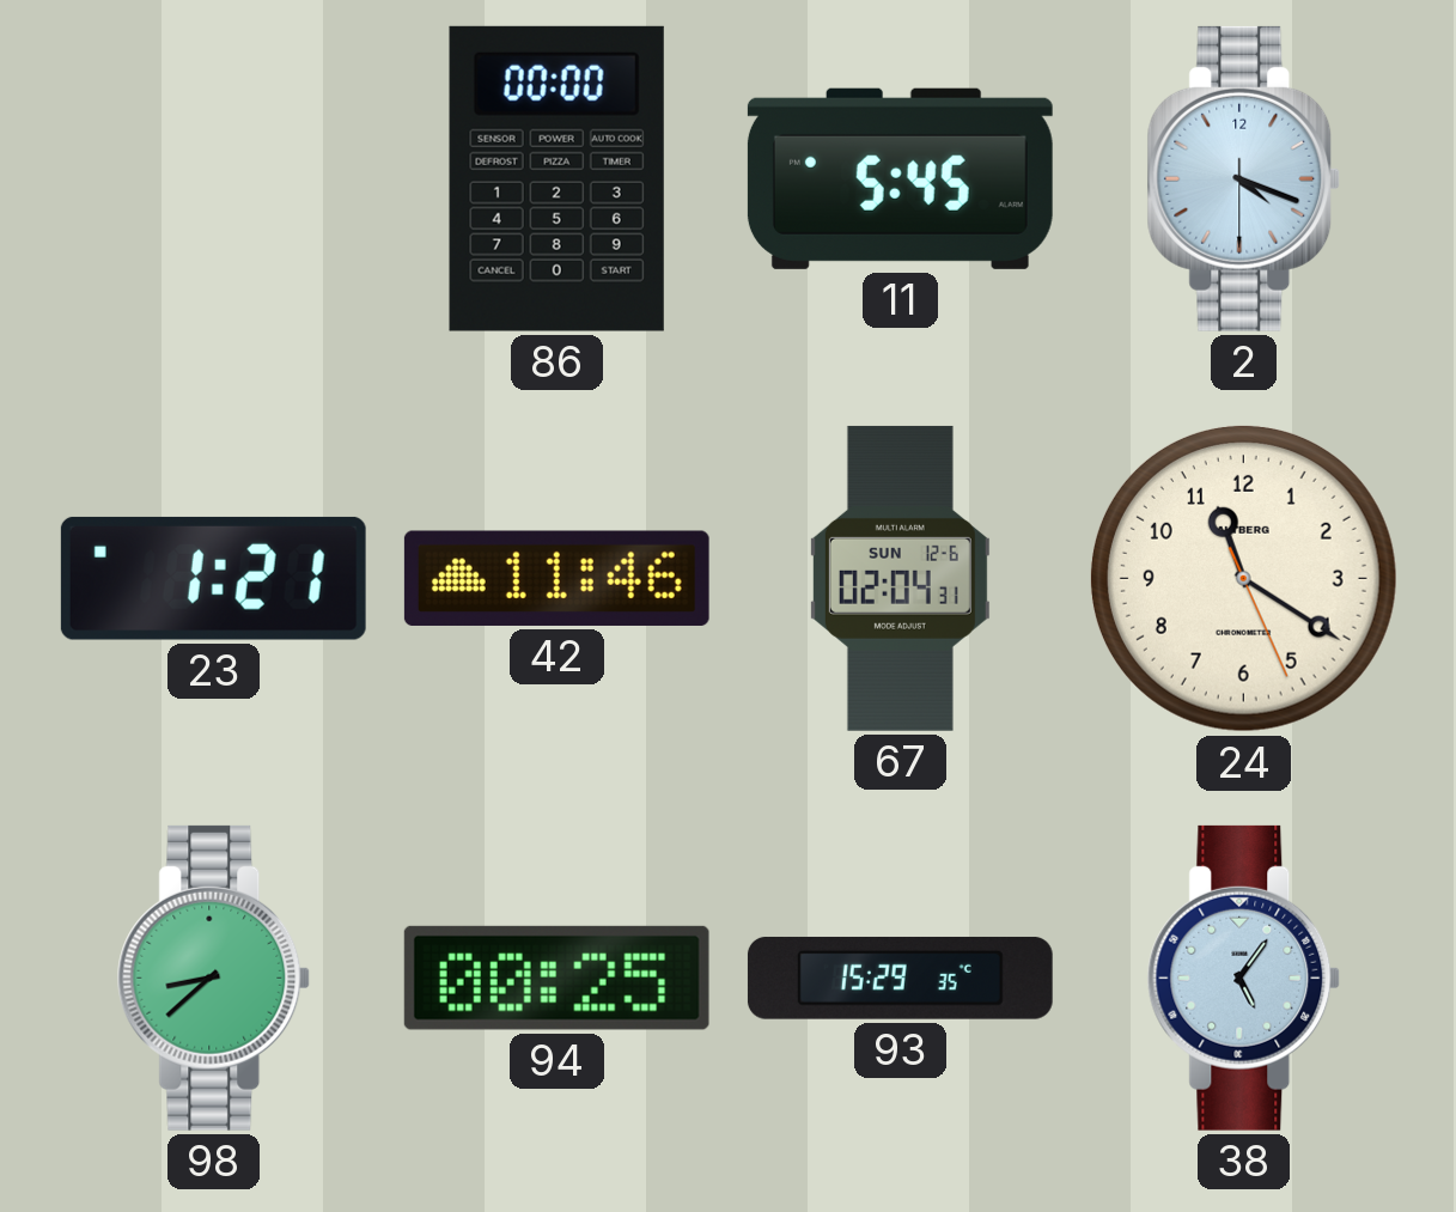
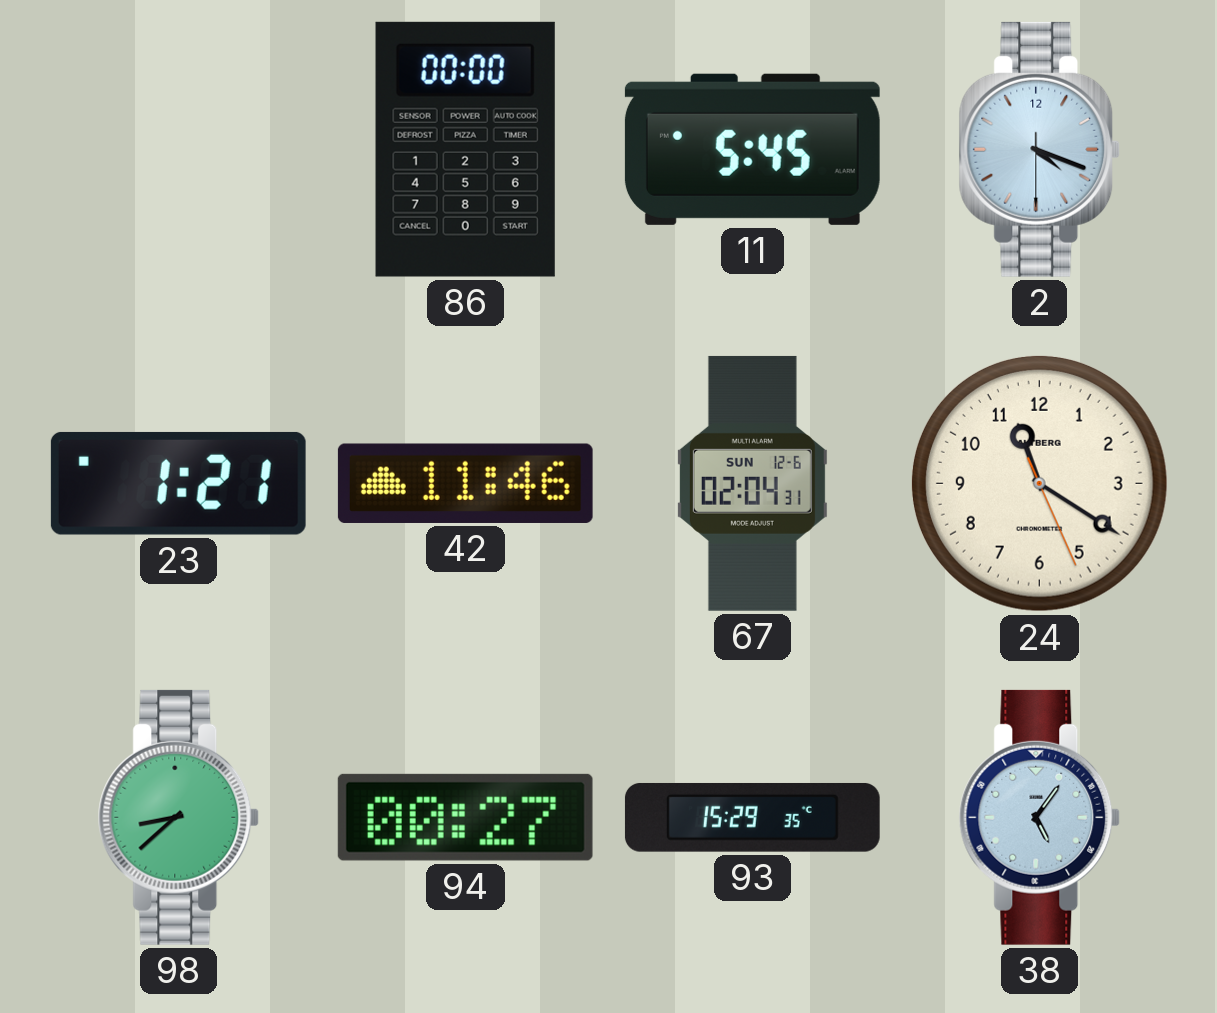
94: 00:25 -> 00:27
